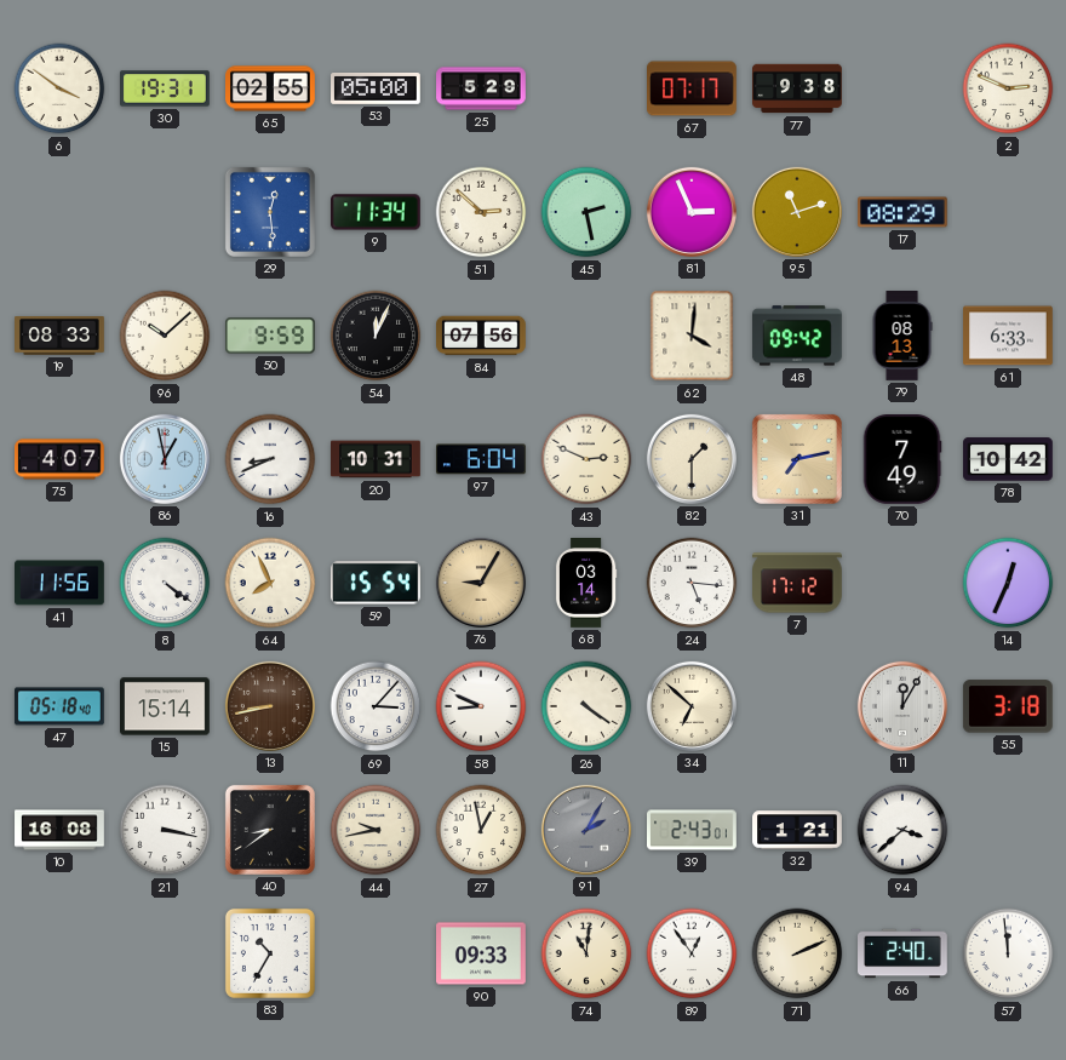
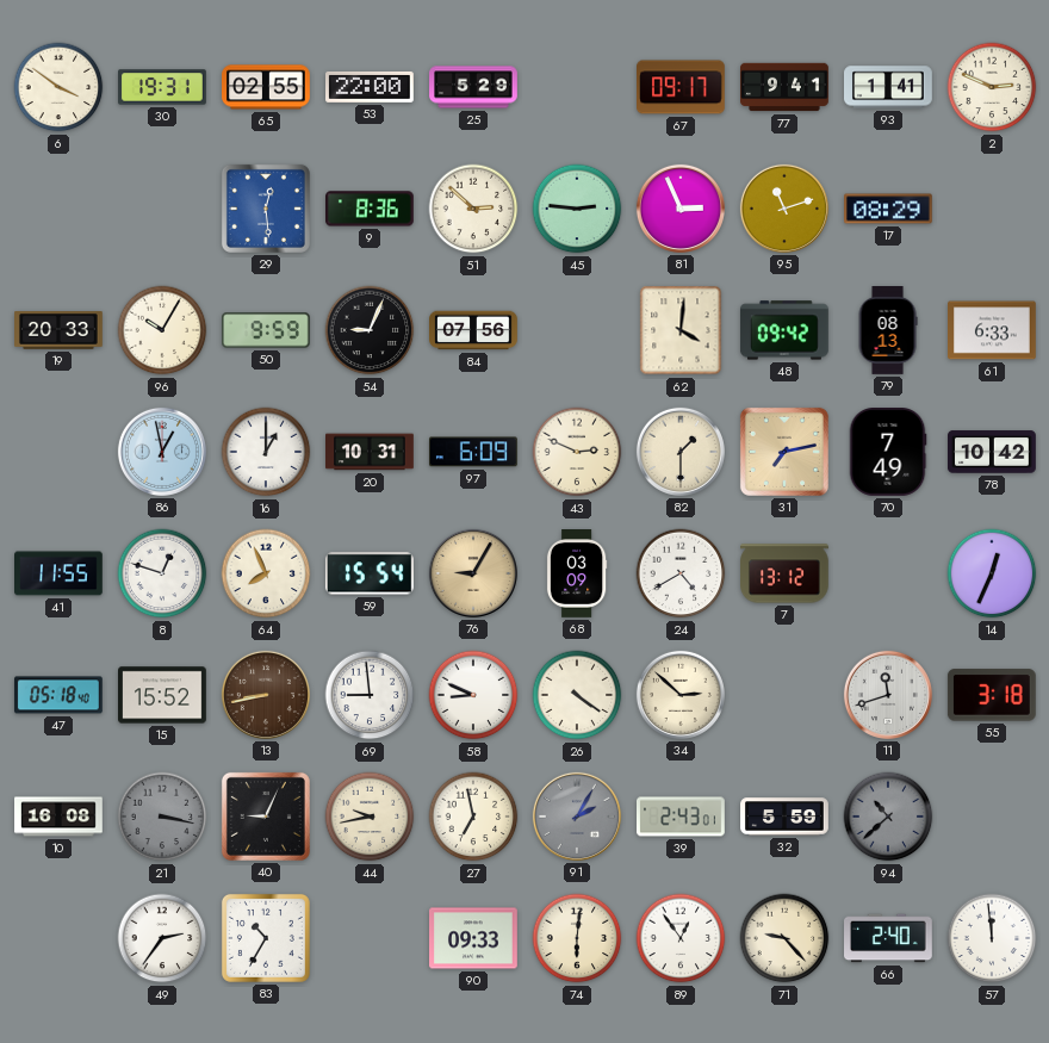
53: 05:00 -> 22:00
67: 07:17 -> 09:17
77: 9:38 -> 9:41
93: none -> 1:41
9: 11:34 -> 8:36
45: 2:28 -> 2:46
19: 08:33 -> 20:33
96: 10:08 -> 10:05
54: 12:04 -> 9:04
75: 4:07 -> none
16: 8:41 -> 1:00
97: 6:04 -> 6:09
41: 11:56 -> 11:55
8: 4:21 -> 12:48
68: 03:14 -> 03:09
24: 5:16 -> 4:40
7: 17:12 -> 13:12
15: 15:14 -> 15:52
69: 3:07 -> 8:59
34: 6:52 -> 2:52
11: 12:05 -> 11:42
21 dial: white -> grey
40: 8:39 -> 9:04
27: 12:58 -> 6:58
32: 1:21 -> 5:59
94: 3:38 -> 10:38
94 dial: white -> grey
49: none -> 2:36
74: 11:01 -> 6:01
71: 2:11 -> 9:23
